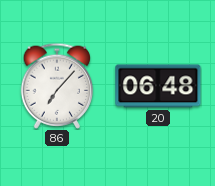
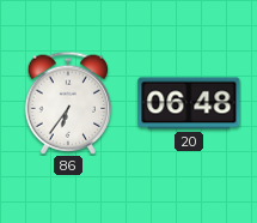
86: 7:07 -> 6:36
